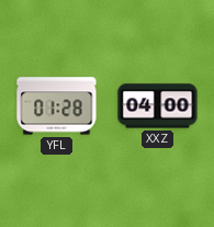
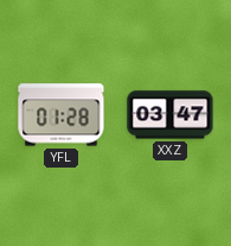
XXZ: 04:00 -> 03:47
